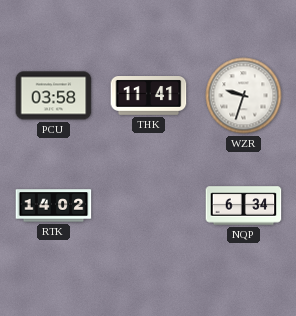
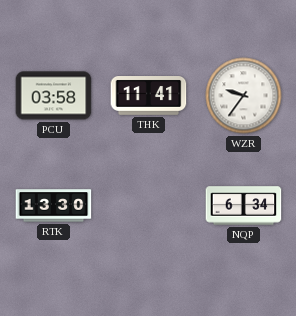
WZR: 9:33 -> 9:36
RTK: 14:02 -> 13:30
